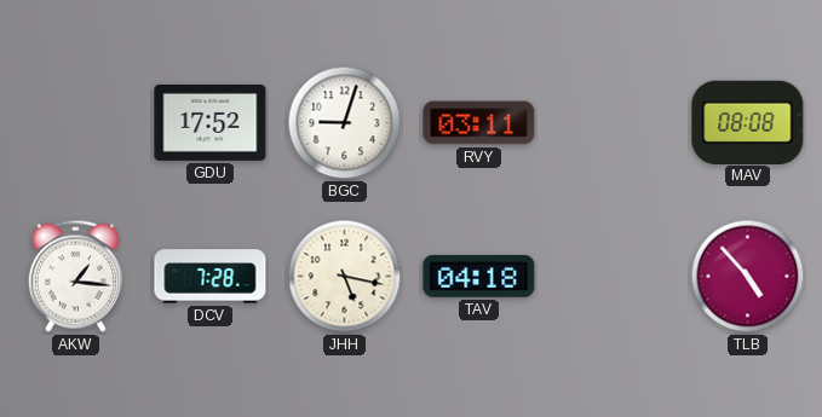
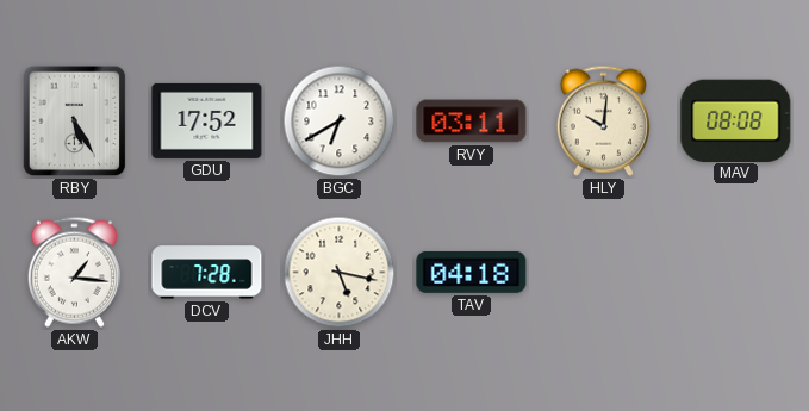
RBY: none -> 5:25
BGC: 9:03 -> 6:40
HLY: none -> 10:01
TLB: 4:53 -> none
